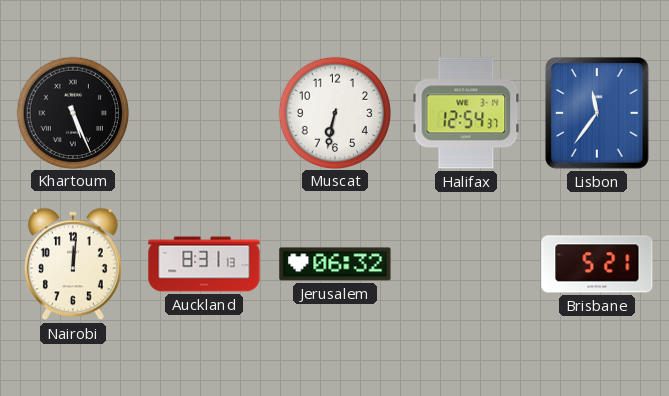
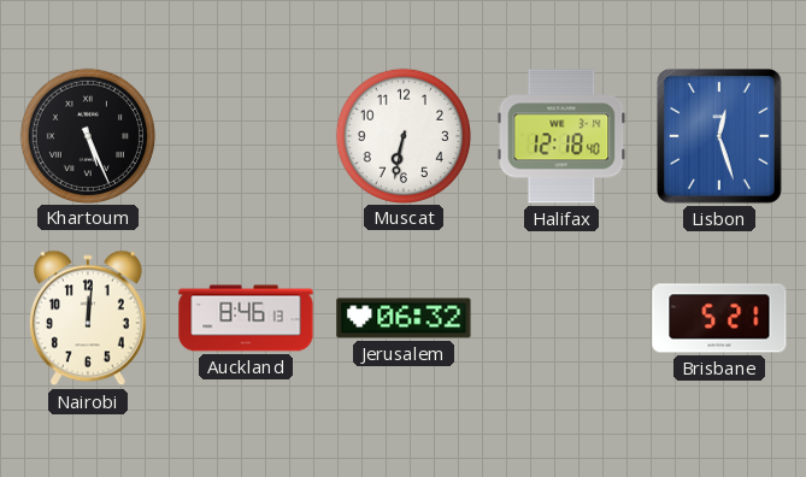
Halifax: 12:54 -> 12:18
Lisbon: 11:36 -> 12:27
Auckland: 8:31 -> 8:46
